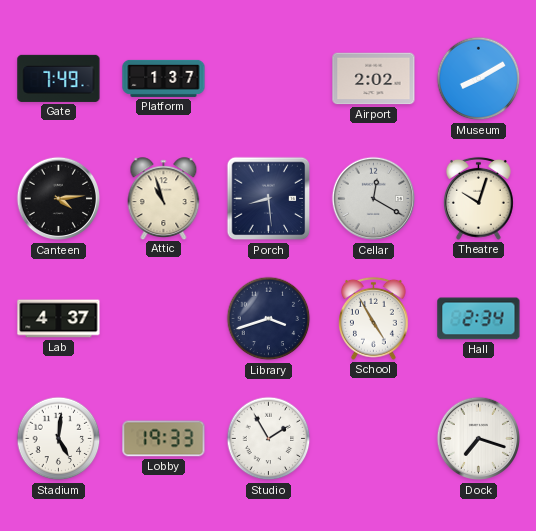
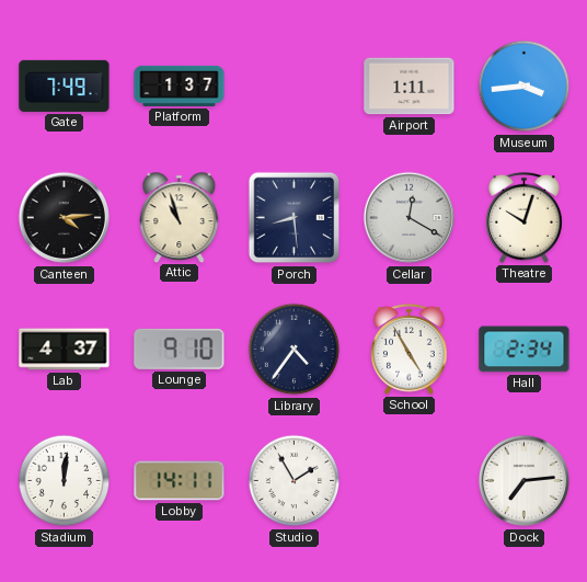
Airport: 2:02 -> 1:11
Museum: 8:10 -> 3:44
Lounge: none -> 9:10
Library: 3:42 -> 4:36
Stadium: 5:01 -> 12:01
Lobby: 19:33 -> 14:11
Dock: 7:18 -> 7:14
